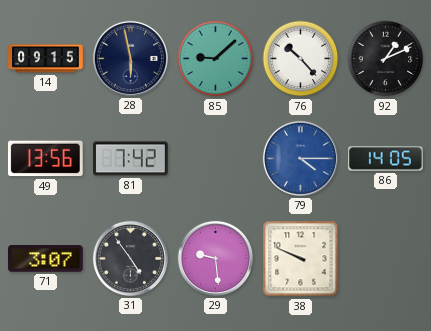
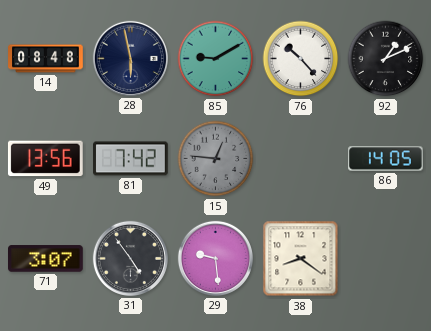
14: 09:15 -> 08:48
85: 9:08 -> 9:10
15: none -> 12:46
79: 4:15 -> none
38: 9:49 -> 8:21
